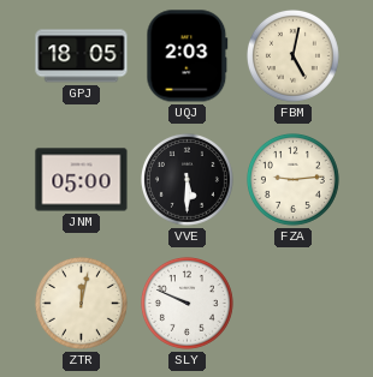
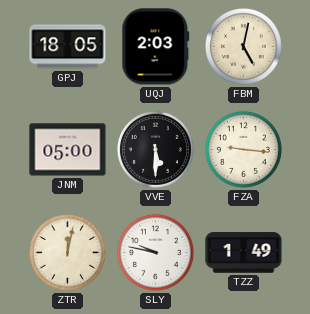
FZA: 9:14 -> 9:16
SLY: 9:49 -> 9:47
TZZ: none -> 1:49
